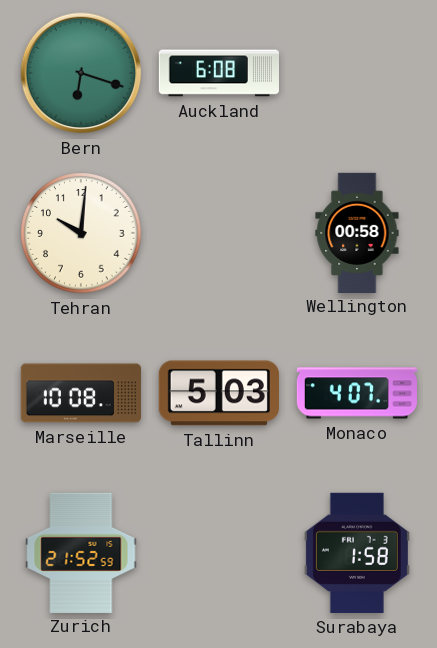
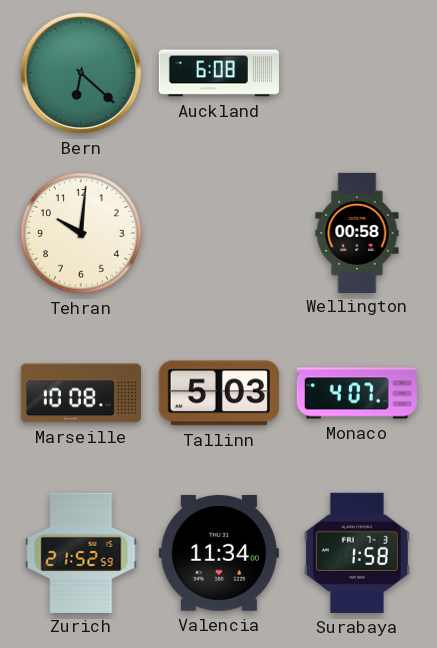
Bern: 6:18 -> 6:22
Valencia: none -> 11:34
